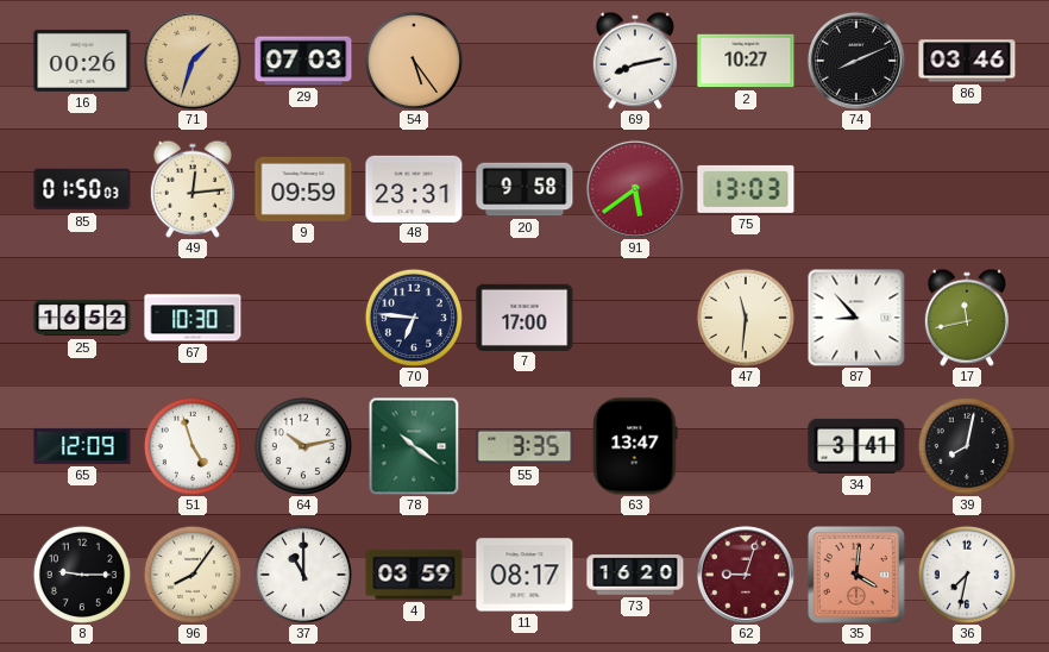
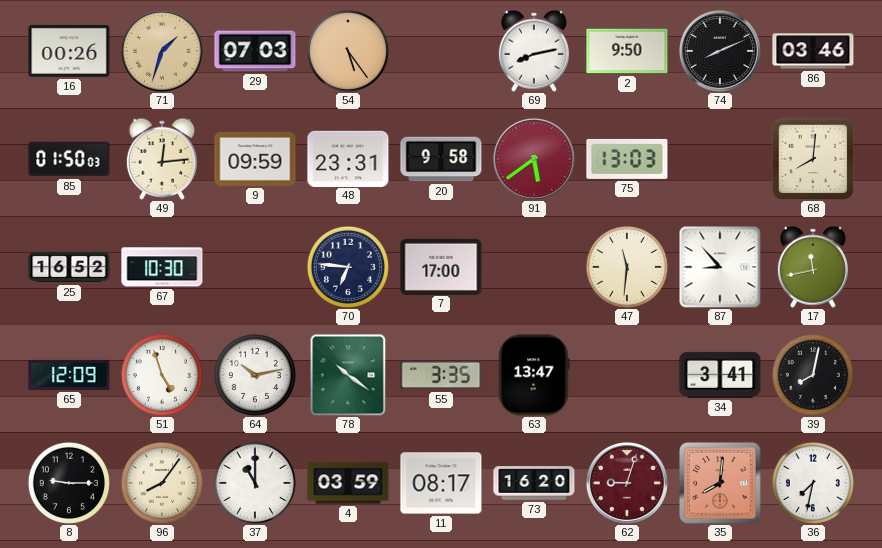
2: 10:27 -> 9:50
68: none -> 8:01
35: 4:01 -> 8:01
